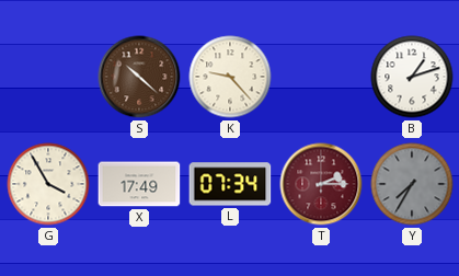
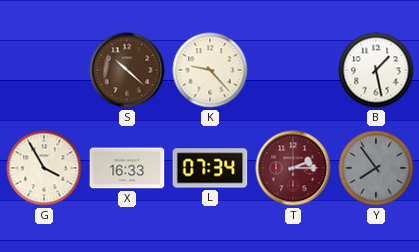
B: 1:12 -> 1:28
X: 17:49 -> 16:33
Y: 7:35 -> 7:54
